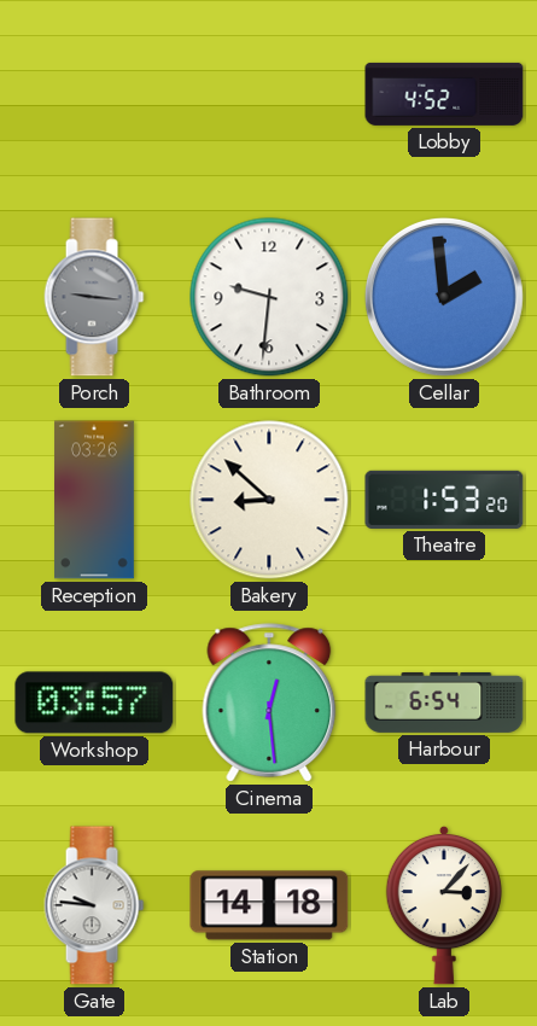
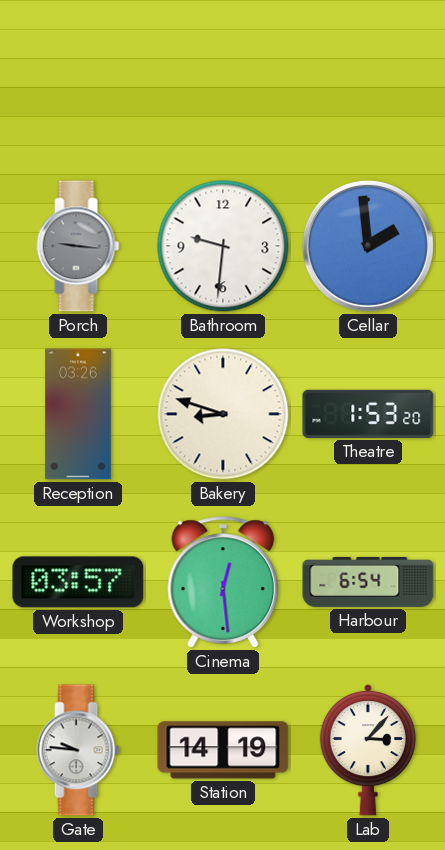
Lobby: 4:52 -> none
Bakery: 8:52 -> 8:48
Station: 14:18 -> 14:19
